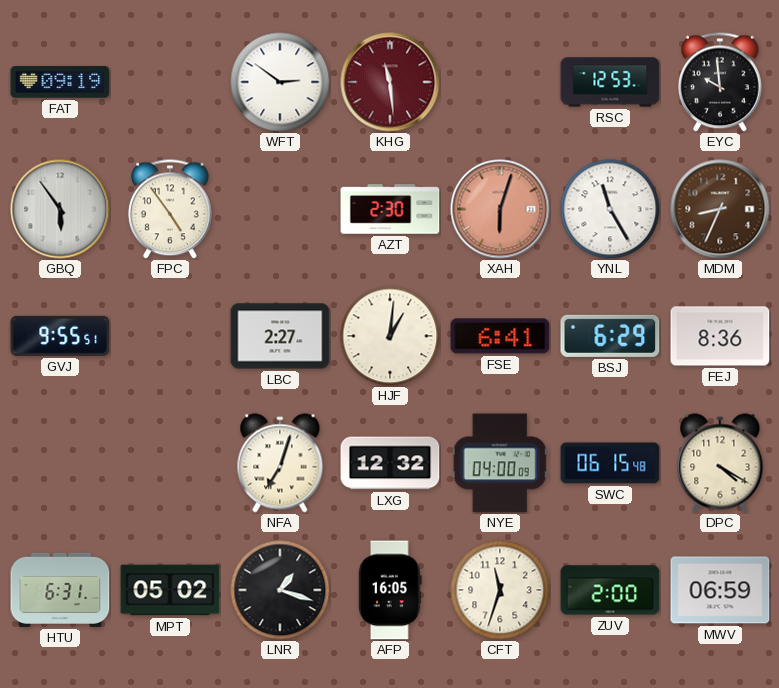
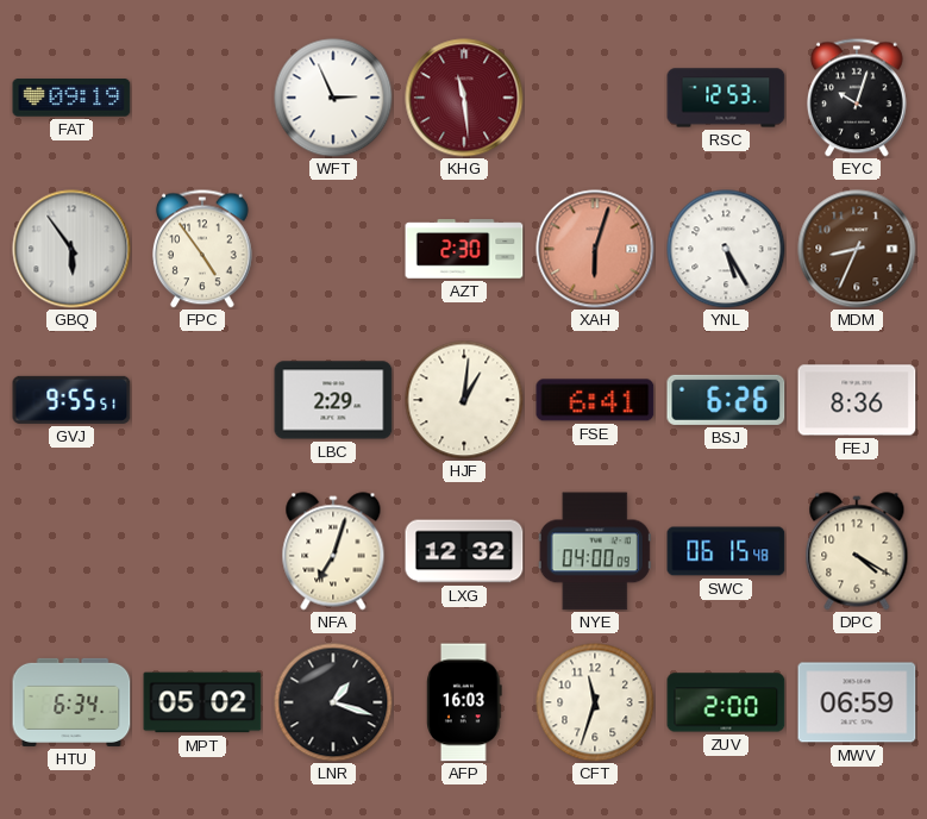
WFT: 2:51 -> 2:56
EYC: 9:59 -> 10:03
YNL: 11:25 -> 5:25
LBC: 2:27 -> 2:29
BSJ: 6:29 -> 6:26
HTU: 6:31 -> 6:34
AFP: 16:05 -> 16:03
